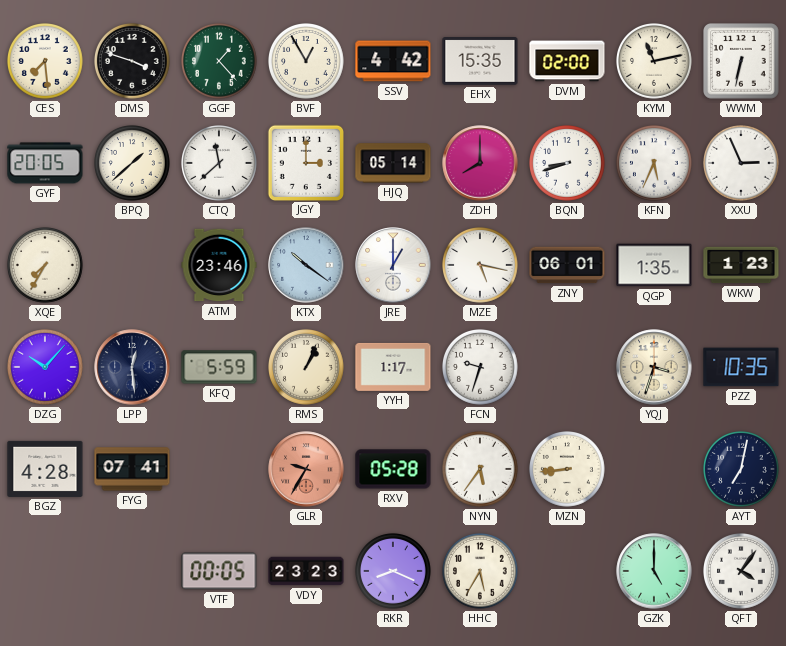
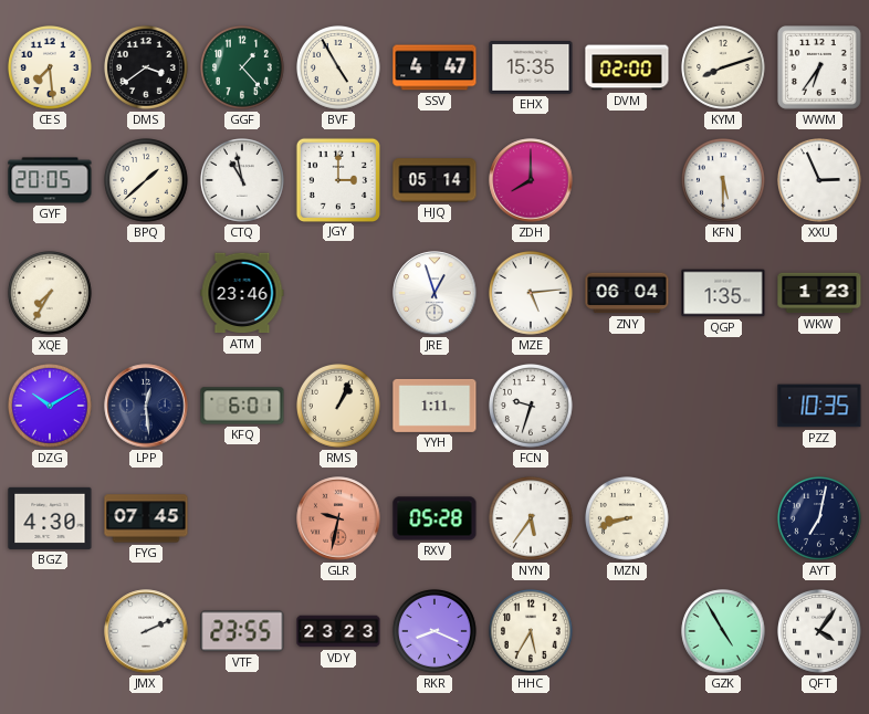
DMS: 3:48 -> 3:39
BVF: 12:55 -> 4:55
SSV: 4:42 -> 4:47
KYM: 11:13 -> 8:12
WWM: 6:32 -> 6:36
CTQ: 11:38 -> 10:58
BQN: 8:42 -> none
KFN: 5:34 -> 5:30
KTX: 10:21 -> none
JRE: 1:00 -> 12:57
MZE: 5:17 -> 5:14
ZNY: 06:01 -> 06:04
DZG: 10:07 -> 10:10
KFQ: 5:59 -> 6:01
YYH: 1:17 -> 1:11
YQJ: 3:33 -> none
BGZ: 4:28 -> 4:30
FYG: 07:41 -> 07:45
GLR: 9:35 -> 9:32
MZN: 8:44 -> 8:42
JMX: none -> 2:11
VTF: 00:05 -> 23:55
GZK: 5:00 -> 4:55
